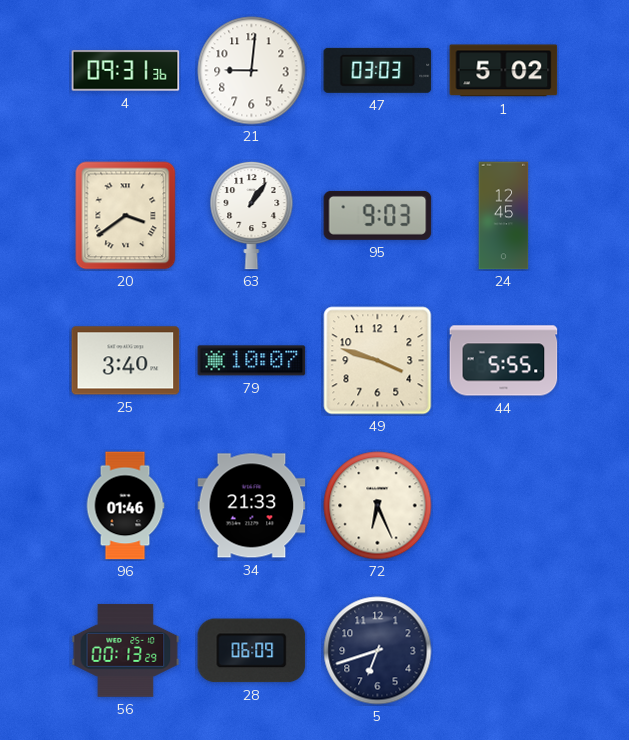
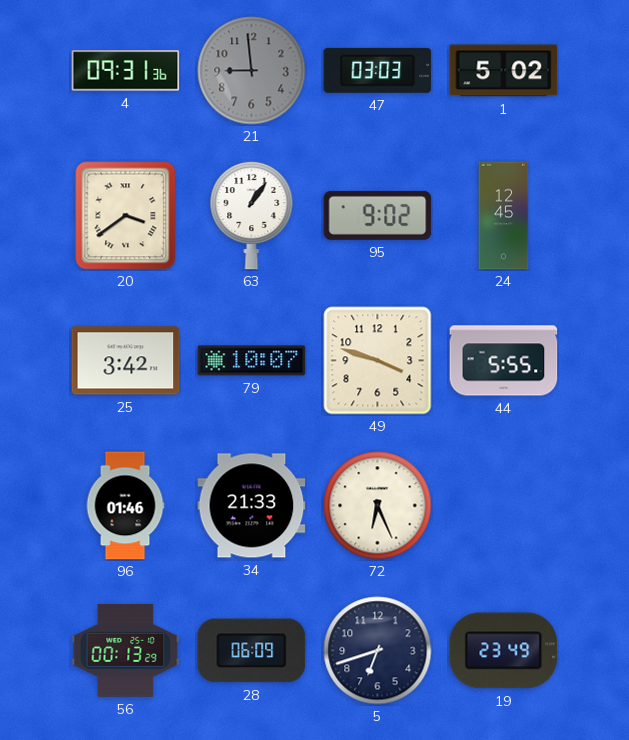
21: 9:01 -> 8:59
21 dial: white -> grey
95: 9:03 -> 9:02
25: 3:40 -> 3:42
19: none -> 23:49
